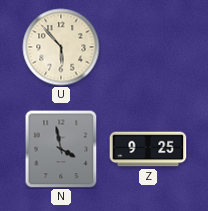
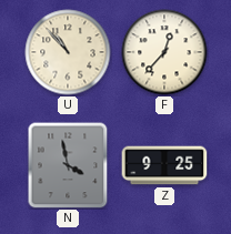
U: 5:53 -> 10:53
F: none -> 12:37
